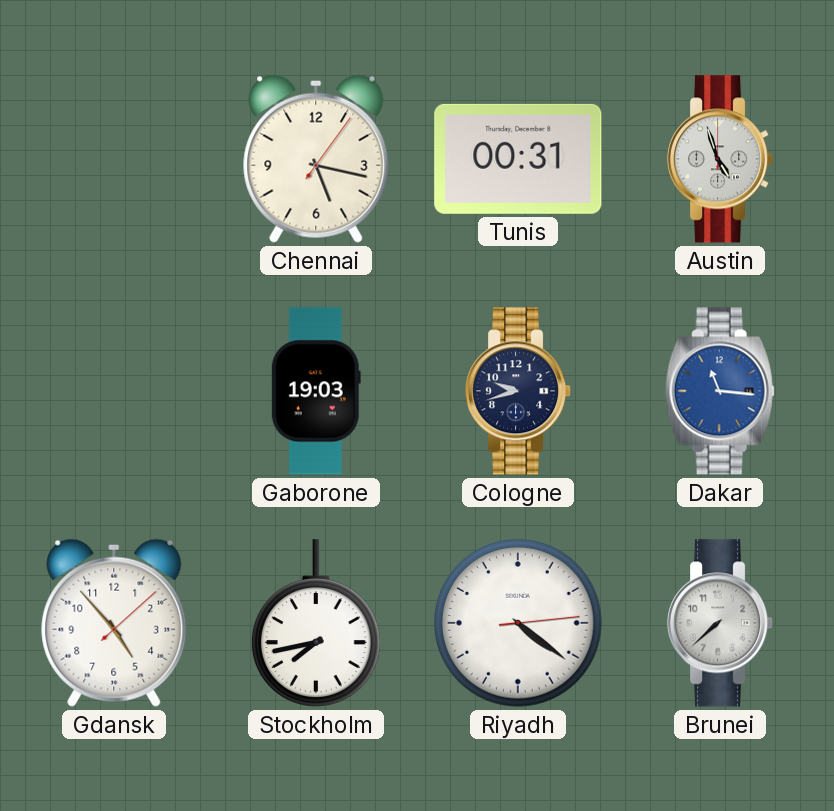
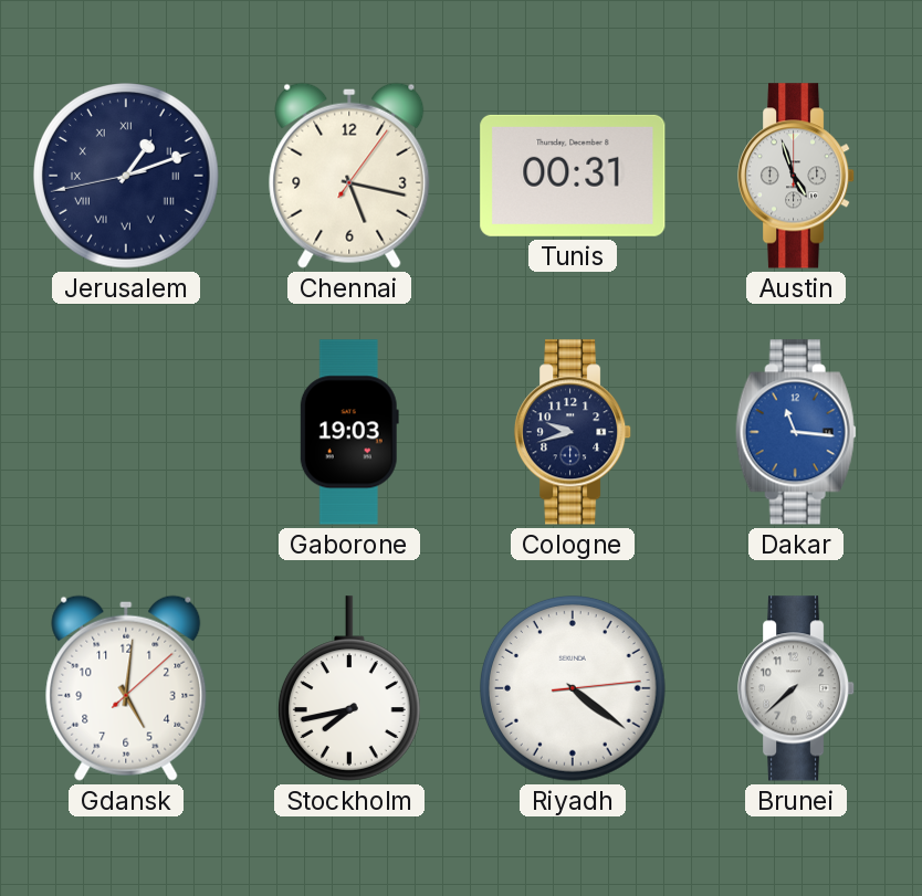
Jerusalem: none -> 1:11
Gdansk: 4:53 -> 5:01
